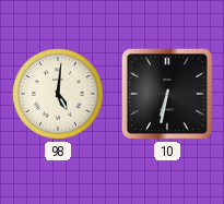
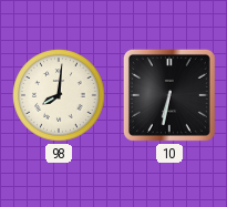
98: 5:01 -> 8:01
